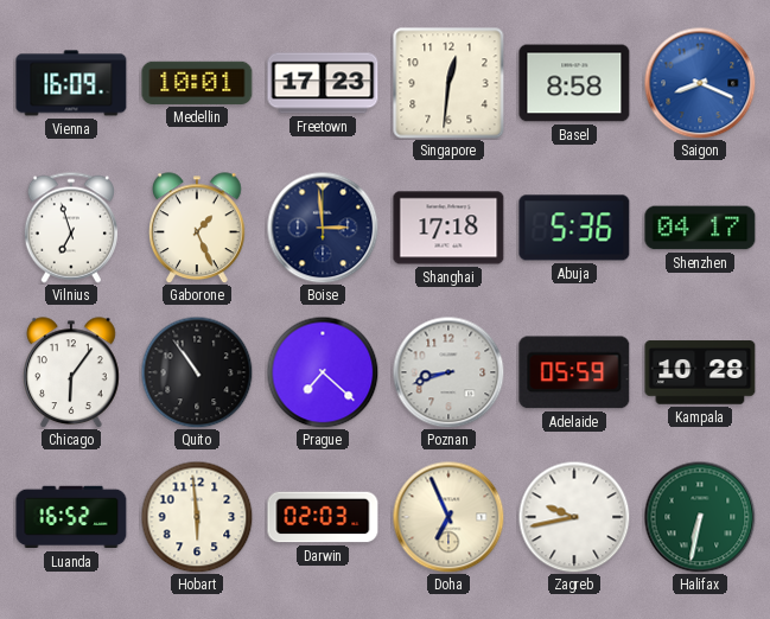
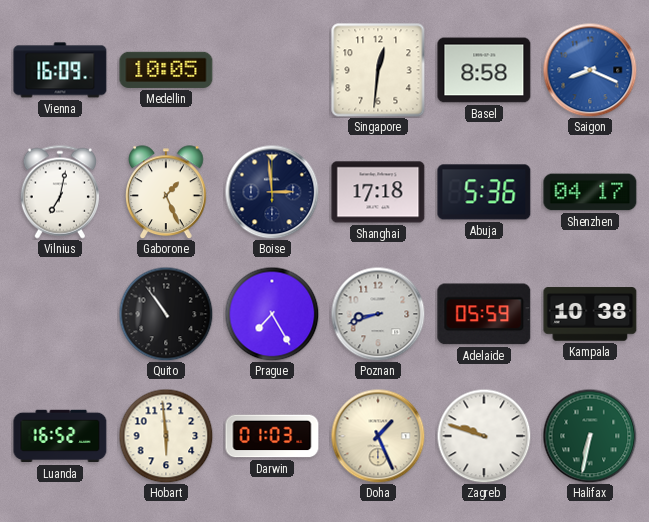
Medellin: 10:01 -> 10:05
Freetown: 17:23 -> none
Vilnius: 6:57 -> 7:02
Chicago: 6:06 -> none
Prague: 7:22 -> 7:25
Kampala: 10:28 -> 10:38
Darwin: 02:03 -> 01:03
Doha: 6:56 -> 1:26
Zagreb: 9:43 -> 9:48
